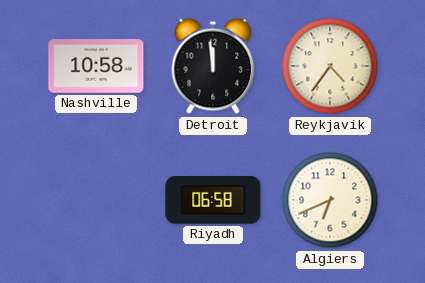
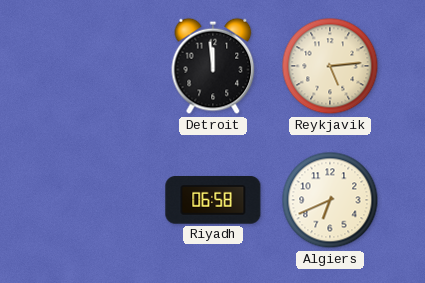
Nashville: 10:58 -> none
Reykjavik: 4:36 -> 5:14
